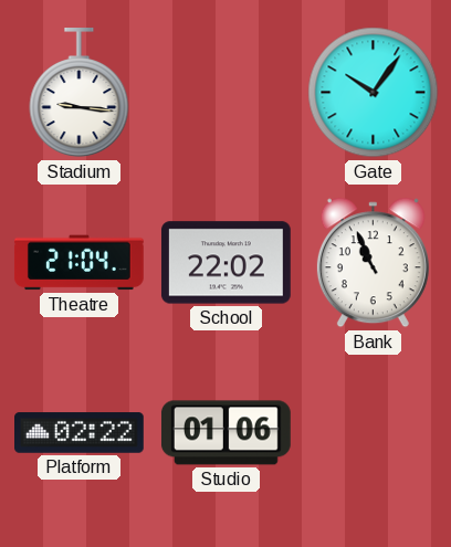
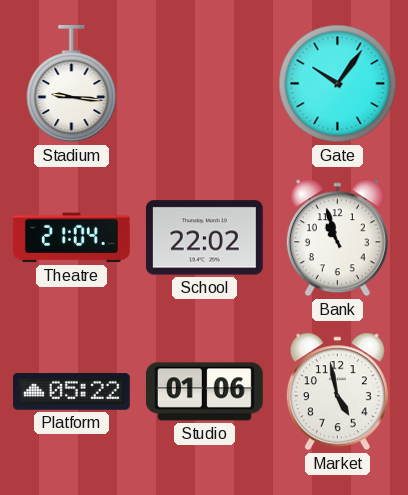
Bank: 10:56 -> 10:57
Platform: 02:22 -> 05:22
Market: none -> 4:58
